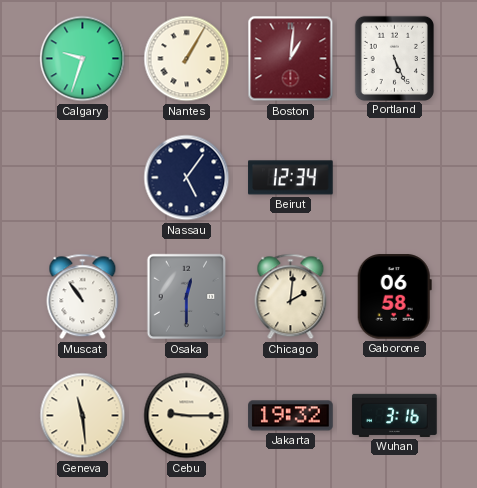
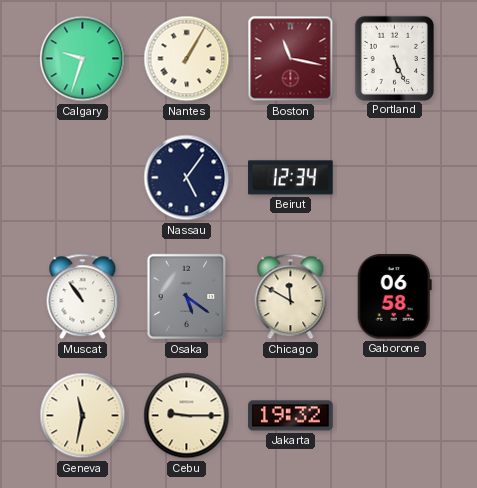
Boston: 1:01 -> 11:17
Osaka: 12:30 -> 5:21
Chicago: 2:01 -> 11:50
Geneva: 11:29 -> 11:32
Wuhan: 3:16 -> none
